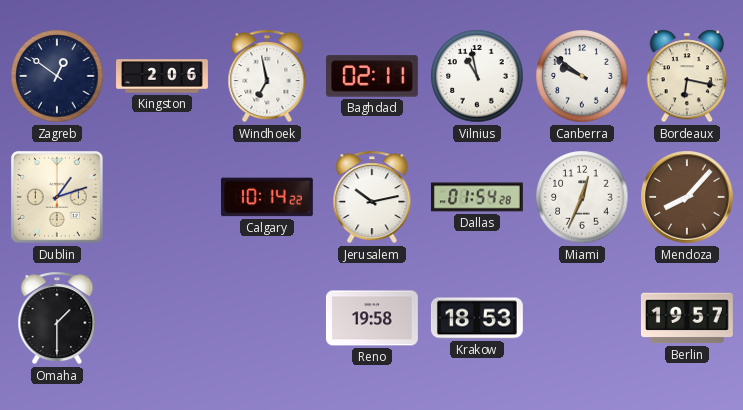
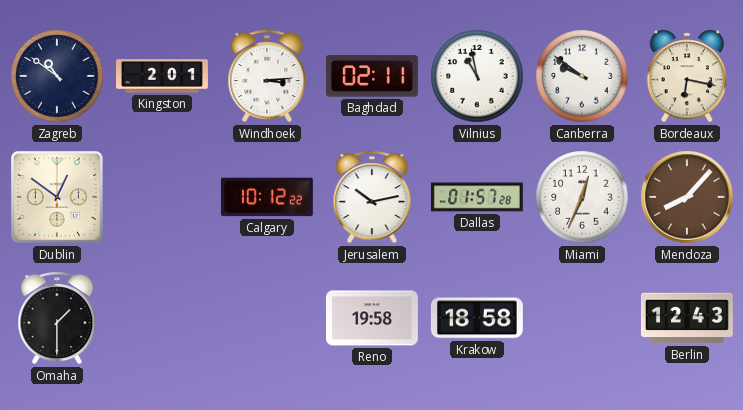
Zagreb: 12:51 -> 10:51
Kingston: 2:06 -> 2:01
Windhoek: 6:58 -> 3:14
Dublin: 1:12 -> 12:51
Calgary: 10:14 -> 10:12
Dallas: 01:54 -> 01:57
Krakow: 18:53 -> 18:58
Berlin: 19:57 -> 12:43
